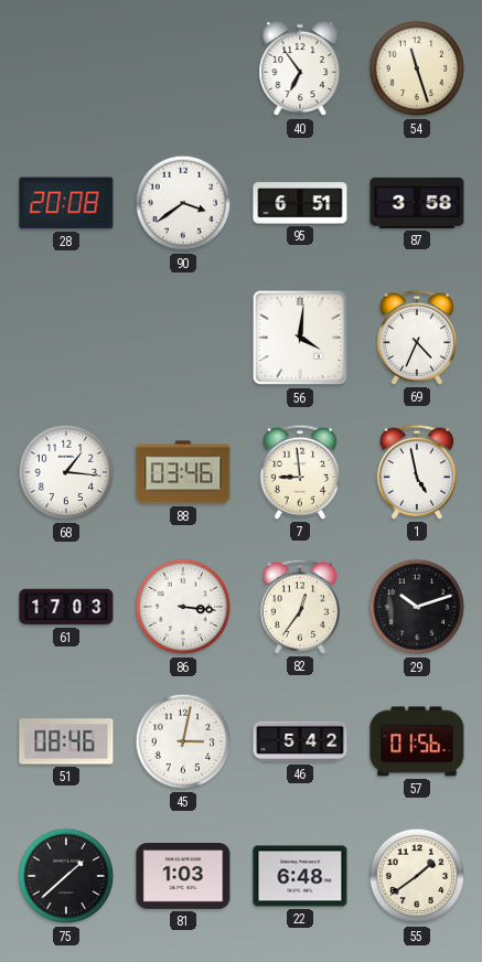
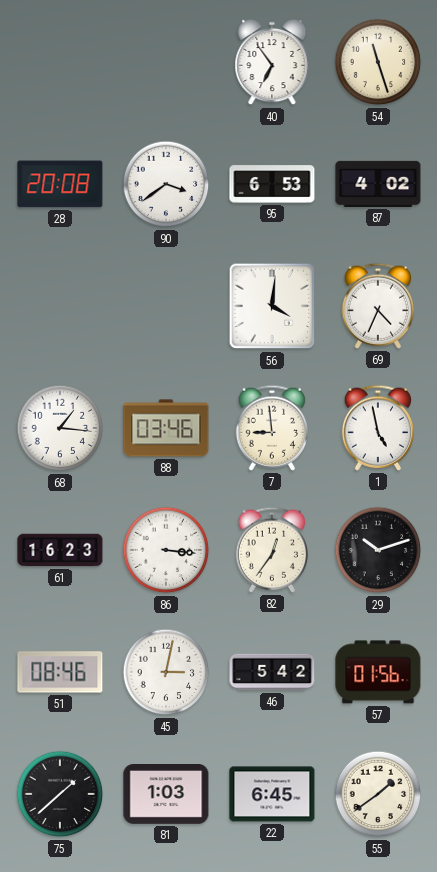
95: 6:51 -> 6:53
87: 3:58 -> 4:02
61: 17:03 -> 16:23
22: 6:48 -> 6:45
